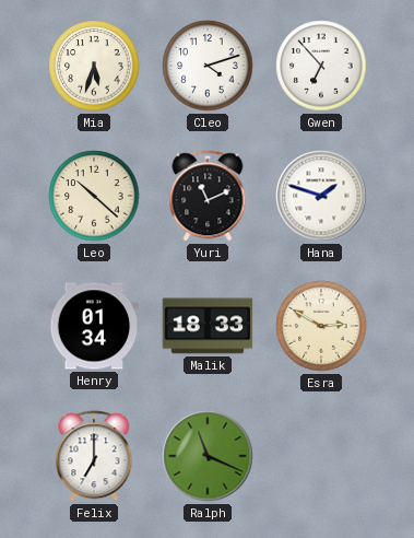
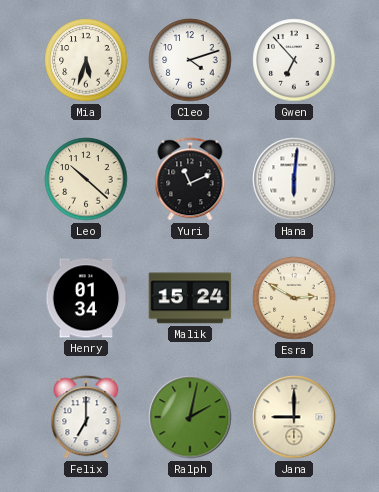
Hana: 1:48 -> 6:01
Malik: 18:33 -> 15:24
Ralph: 11:19 -> 2:02
Jana: none -> 9:00
